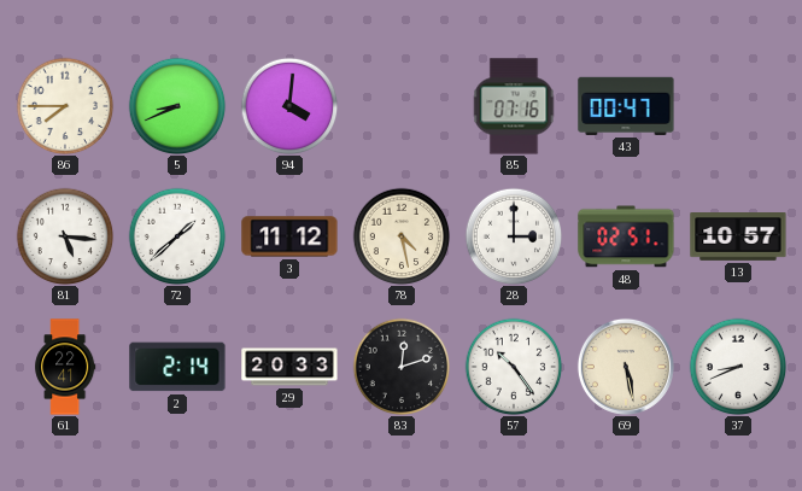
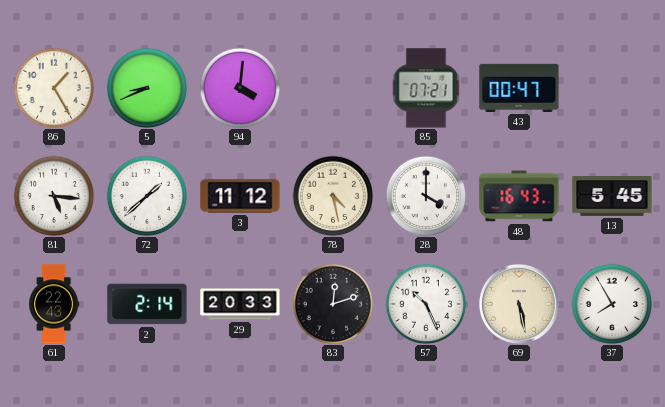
86: 7:45 -> 1:25
85: 07:16 -> 07:21
28: 3:00 -> 4:00
48: 02:51 -> 16:43
13: 10:57 -> 5:45
61: 22:41 -> 22:43
57: 10:24 -> 10:26
37: 8:41 -> 7:55
